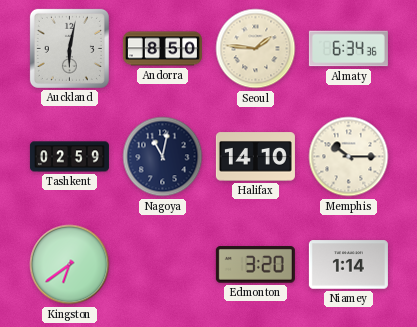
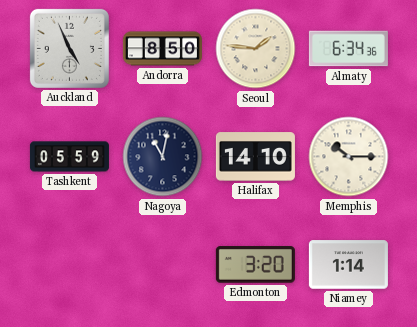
Auckland: 6:02 -> 4:56
Tashkent: 02:59 -> 05:59
Kingston: 6:39 -> none
